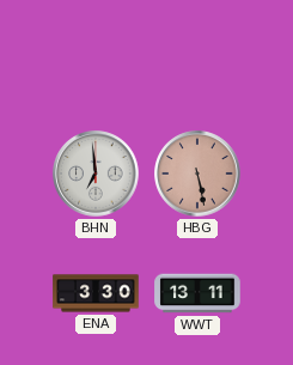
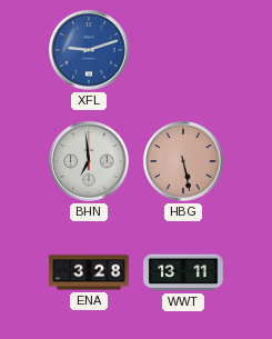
XFL: none -> 9:12
ENA: 3:30 -> 3:28
